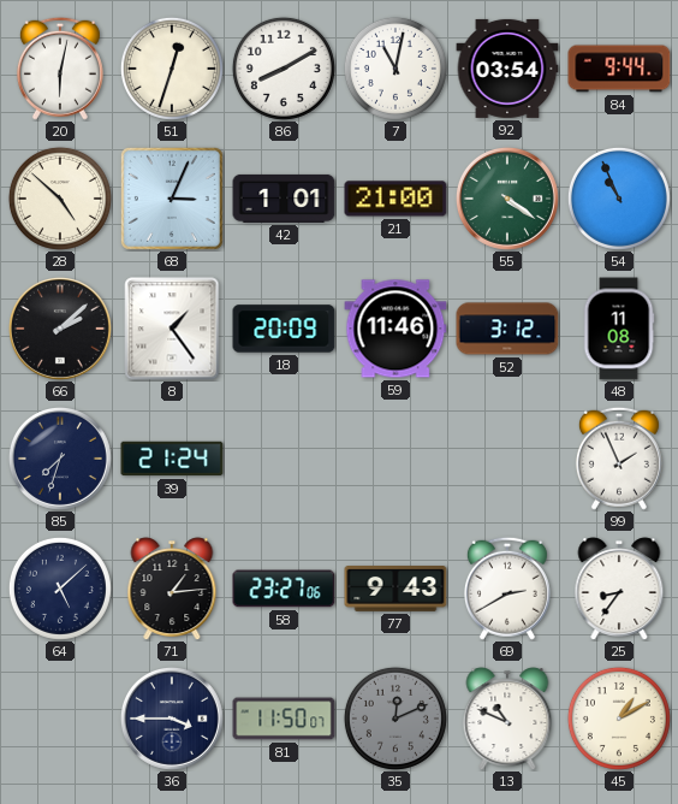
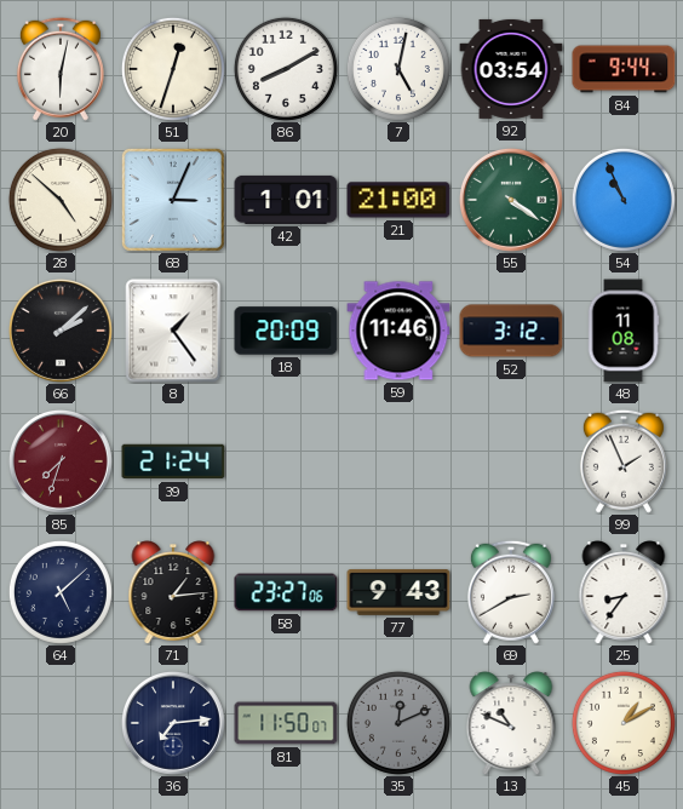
7: 11:02 -> 5:02
85 dial: navy -> burgundy
36: 3:45 -> 7:14
